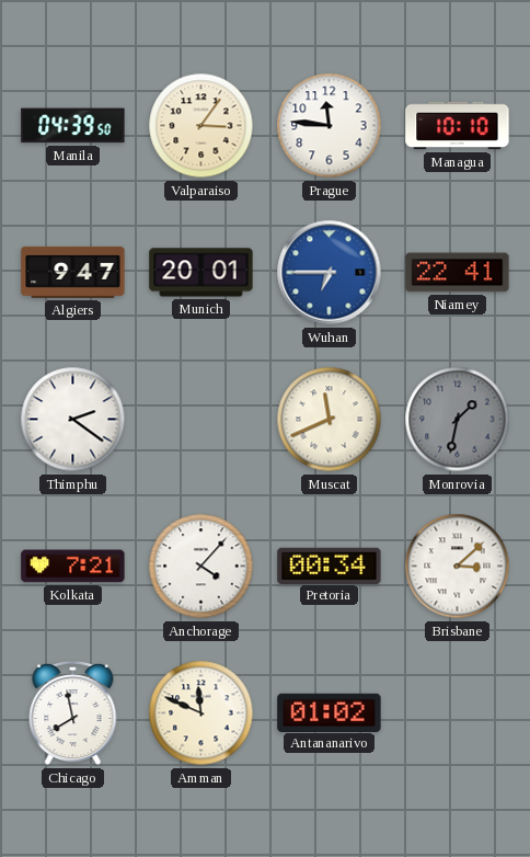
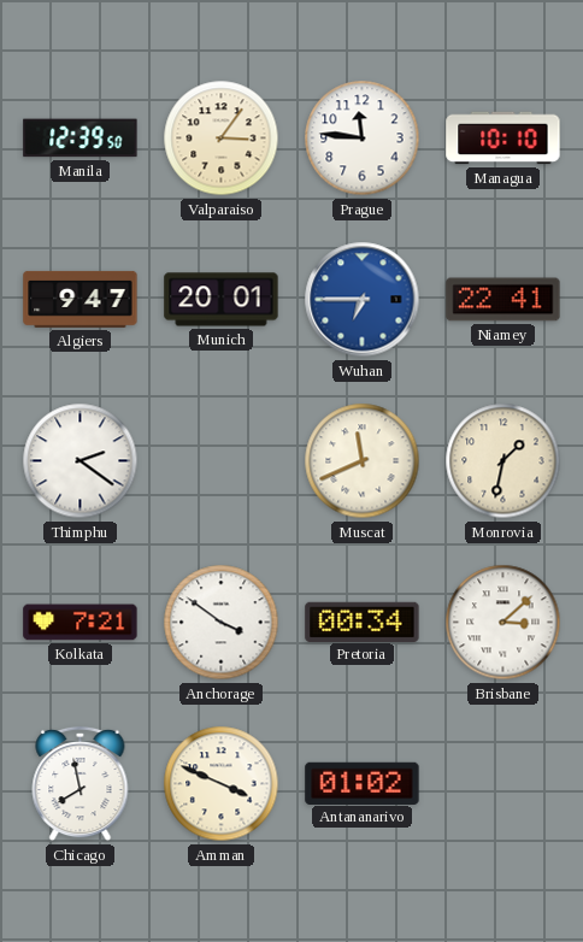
Manila: 04:39 -> 12:39
Monrovia dial: grey -> cream
Anchorage: 4:07 -> 3:51
Amman: 11:49 -> 3:49
